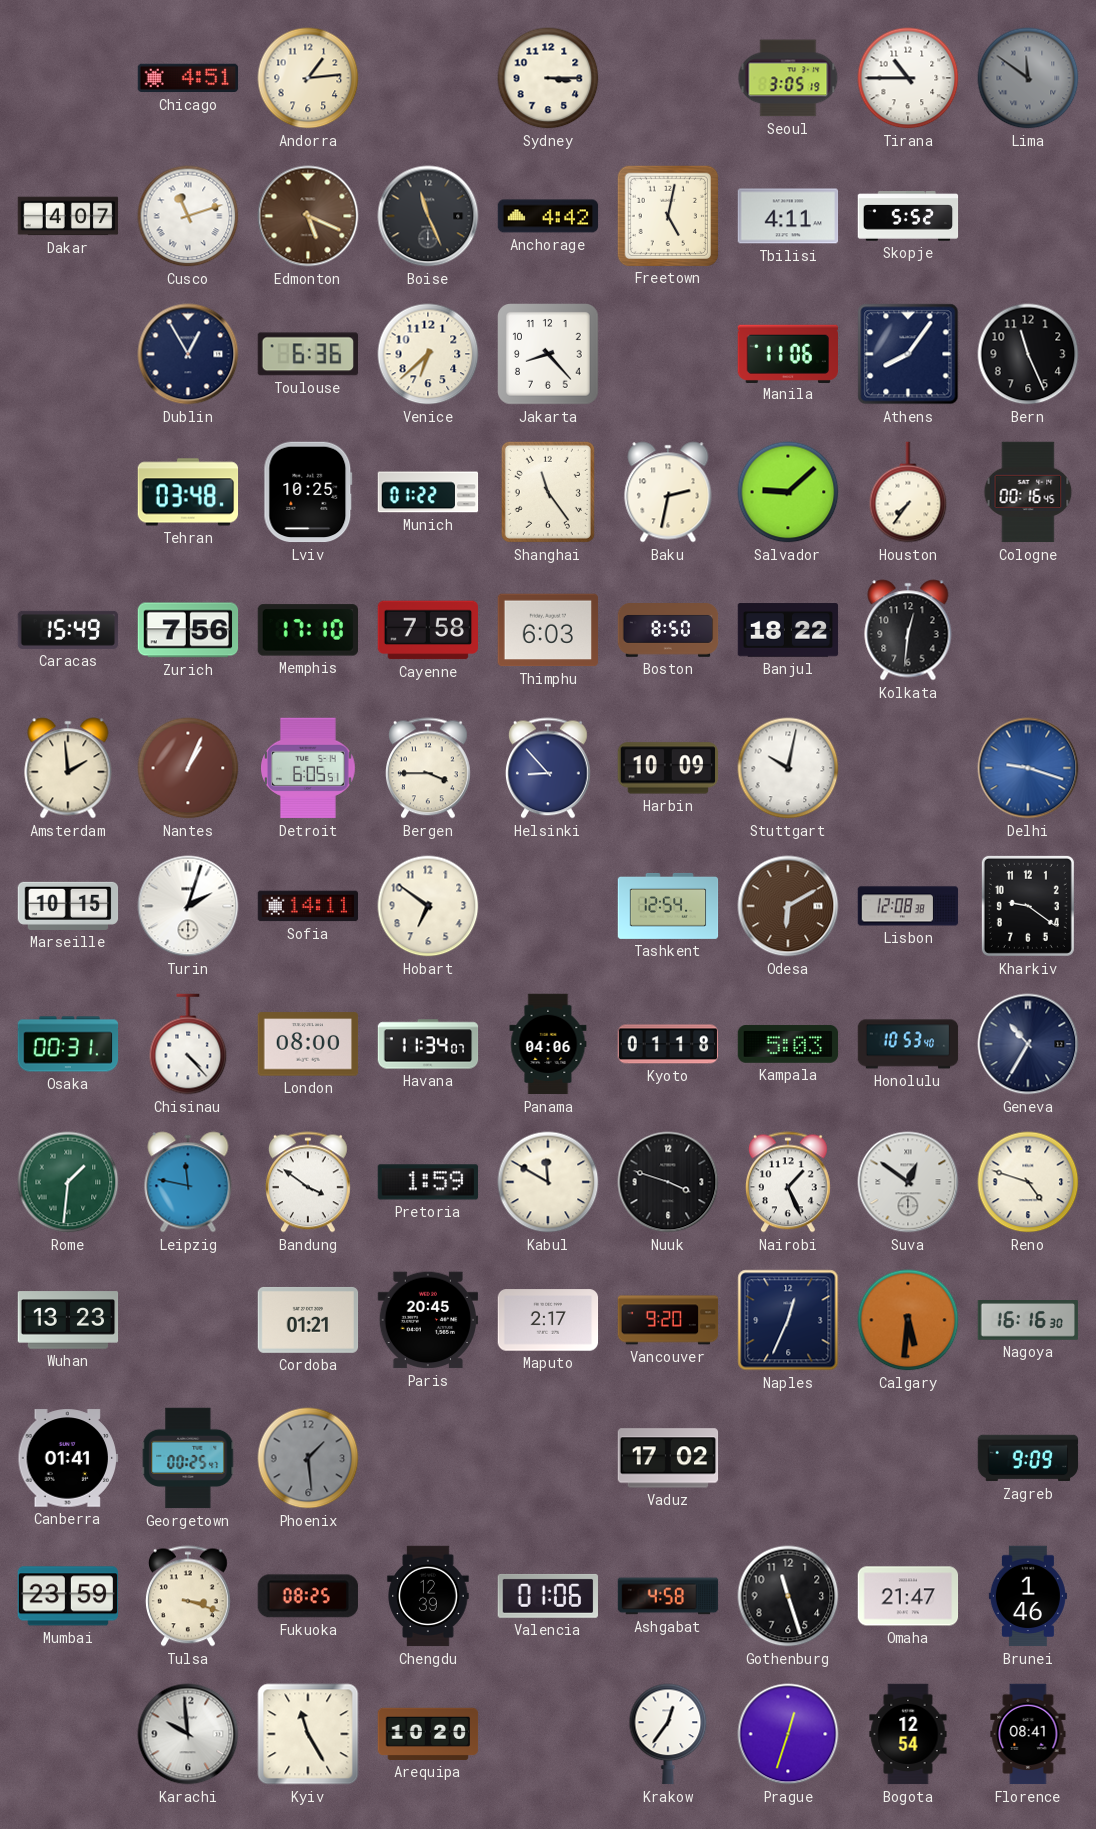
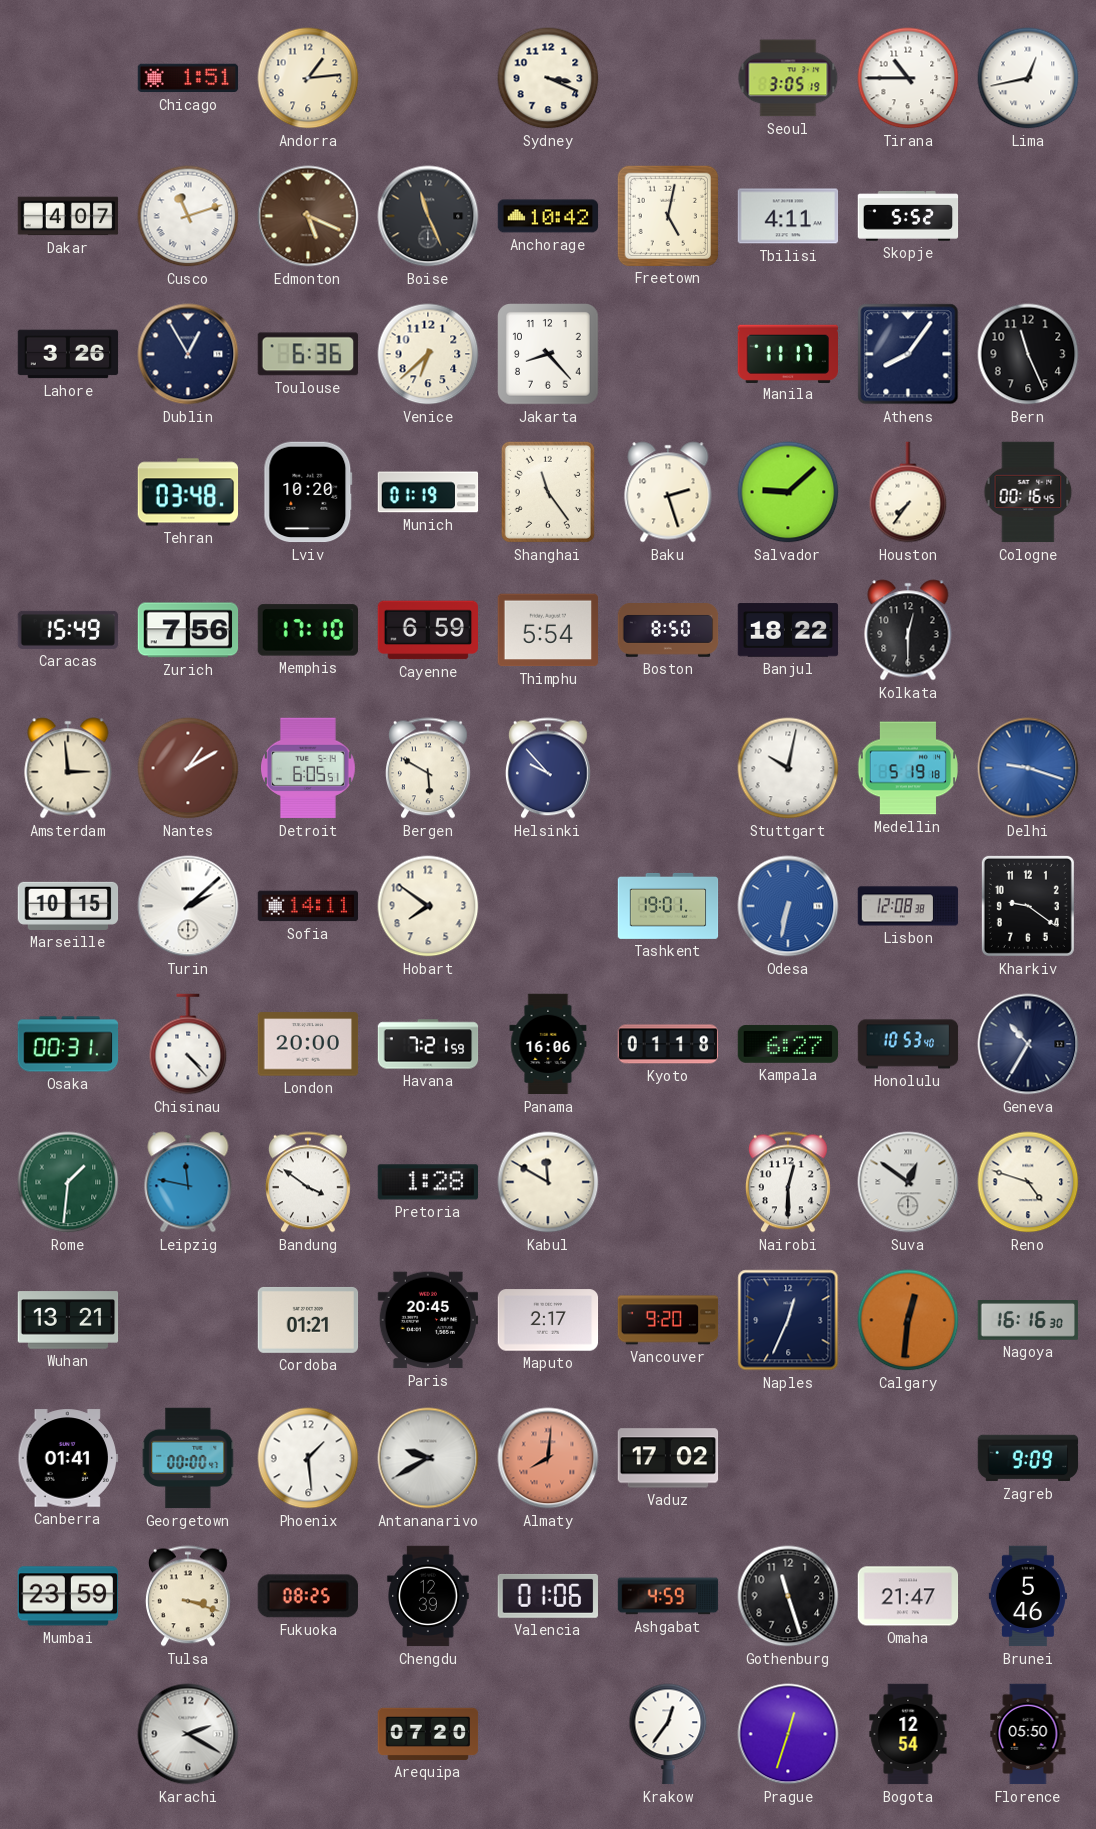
Chicago: 4:51 -> 1:51
Sydney: 3:15 -> 3:19
Lima: 11:51 -> 12:43
Lima dial: grey -> white
Anchorage: 4:42 -> 10:42
Lahore: none -> 3:26
Manila: 11:06 -> 11:17
Lviv: 10:25 -> 10:20
Munich: 01:22 -> 01:19
Baku: 2:32 -> 2:27
Cayenne: 7:58 -> 6:59
Thimphu: 6:03 -> 5:54
Kolkata: 12:31 -> 12:30
Amsterdam: 1:59 -> 2:59
Nantes: 1:04 -> 1:10
Bergen: 3:45 -> 5:50
Helsinki: 8:53 -> 9:53
Harbin: 10:09 -> none
Medellin: none -> 5:19
Turin: 2:03 -> 2:08
Hobart: 6:51 -> 7:51
Tashkent: 12:54 -> 19:01
Odesa: 6:10 -> 6:32
Odesa dial: brown -> blue
London: 08:00 -> 20:00
Havana: 11:34 -> 7:21
Panama: 04:06 -> 16:06
Kampala: 5:03 -> 6:27
Pretoria: 1:59 -> 1:28
Nuuk: 3:48 -> none
Nairobi: 1:26 -> 12:30
Wuhan: 13:23 -> 13:21
Calgary: 5:31 -> 12:31
Georgetown: 00:25 -> 00:00
Phoenix dial: grey -> white
Antananarivo: none -> 9:40
Almaty: none -> 8:01
Ashgabat: 4:58 -> 4:59
Brunei: 1:46 -> 5:46
Karachi: 9:59 -> 2:20
Kyiv: 11:25 -> none
Arequipa: 10:20 -> 07:20
Florence: 08:41 -> 05:50
